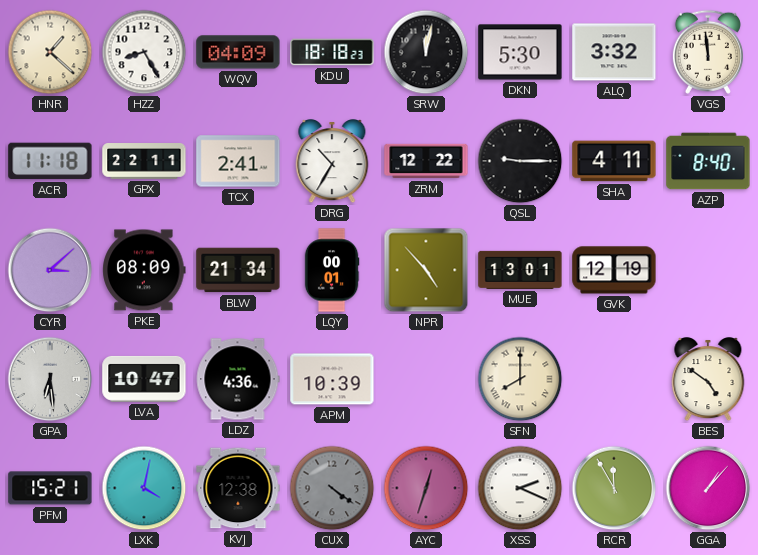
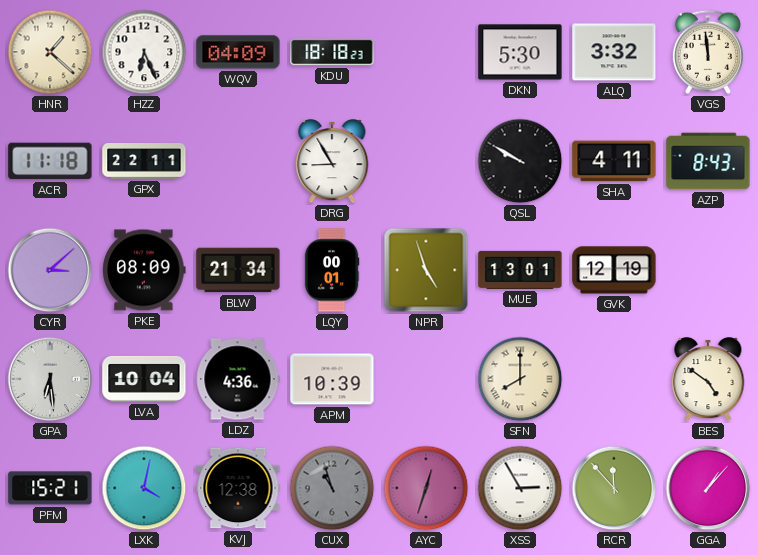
HZZ: 8:25 -> 6:26
SRW: 12:02 -> none
TCX: 2:41 -> none
DRG: 10:35 -> 8:55
ZRM: 12:22 -> none
QSL: 9:15 -> 9:50
AZP: 8:40 -> 8:43
NPR: 4:53 -> 4:57
LVA: 10:47 -> 10:04
CUX: 4:21 -> 10:57
XSS: 2:19 -> 2:55
RCR: 11:55 -> 11:53
